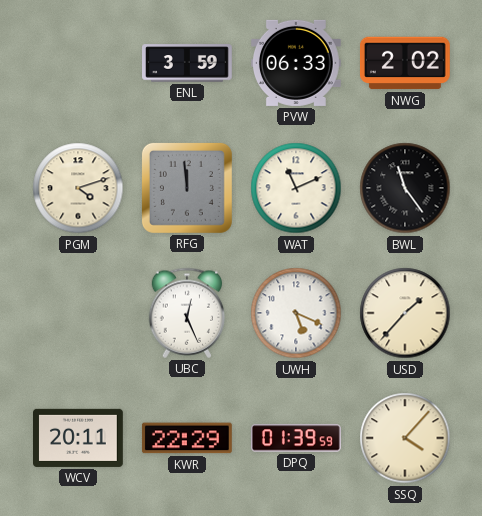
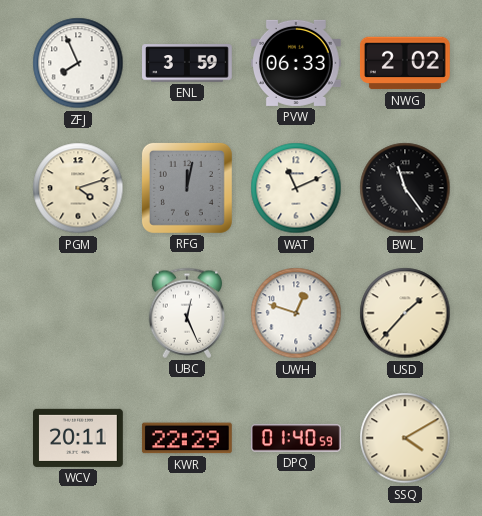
ZFJ: none -> 7:56
RFG: 11:59 -> 12:02
UWH: 5:19 -> 12:48
DPQ: 01:39 -> 01:40
SSQ: 4:07 -> 4:10
